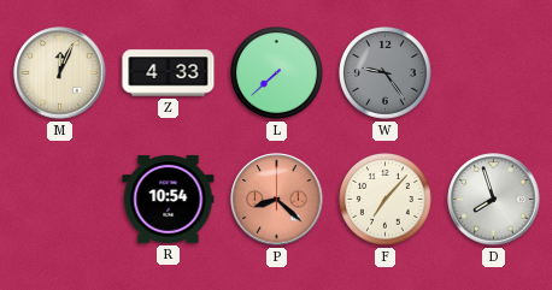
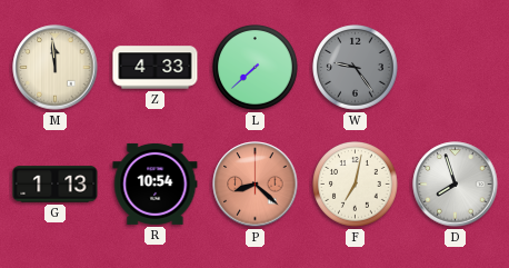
M: 12:04 -> 11:59
G: none -> 1:13
F: 7:07 -> 7:02
